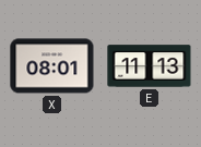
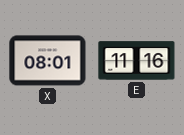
E: 11:13 -> 11:16
